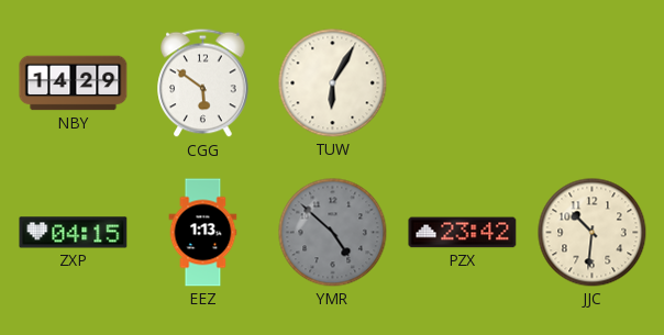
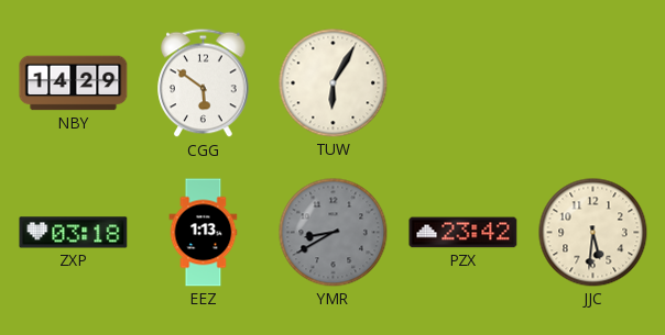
ZXP: 04:15 -> 03:18
YMR: 4:52 -> 8:40
JJC: 10:31 -> 5:31
